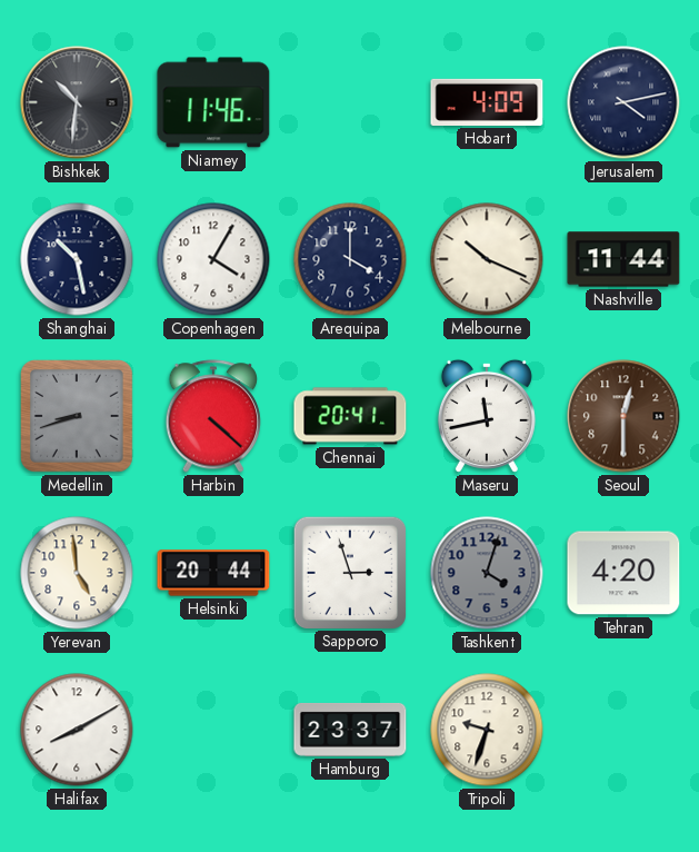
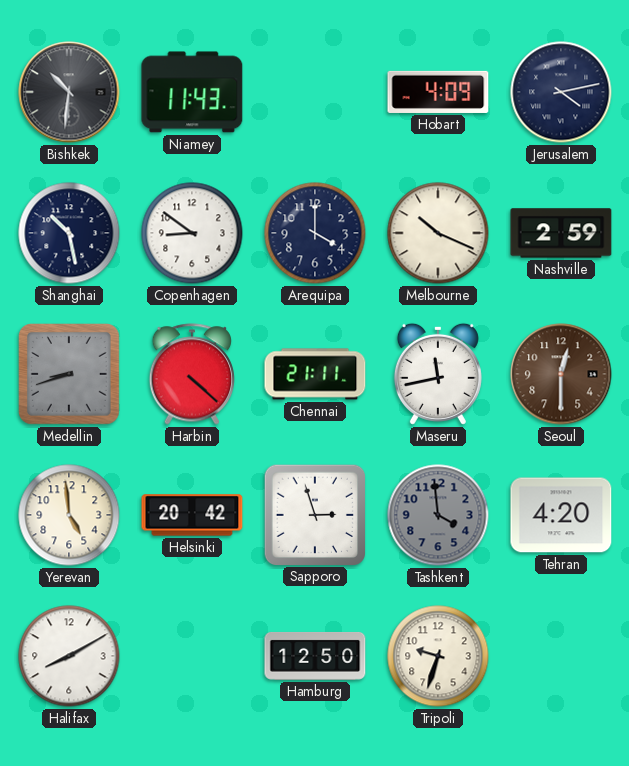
Niamey: 11:46 -> 11:43
Copenhagen: 4:05 -> 8:51
Nashville: 11:44 -> 2:59
Chennai: 20:41 -> 21:11
Helsinki: 20:44 -> 20:42
Tashkent: 4:03 -> 3:59
Hamburg: 23:37 -> 12:50
